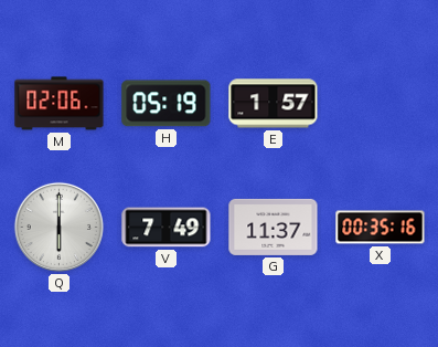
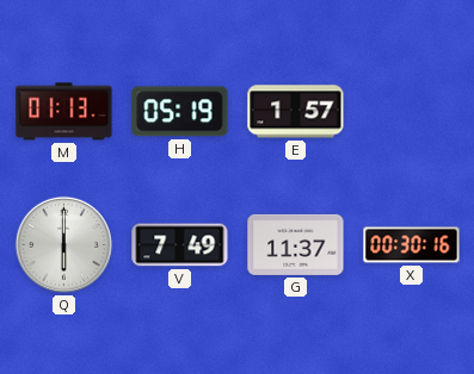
M: 02:06 -> 01:13
X: 00:35 -> 00:30
